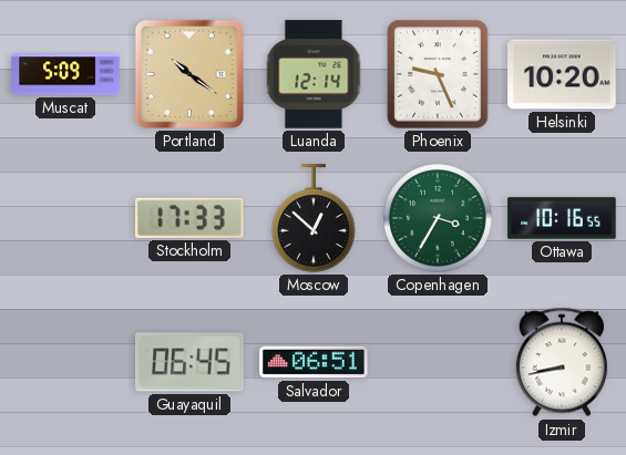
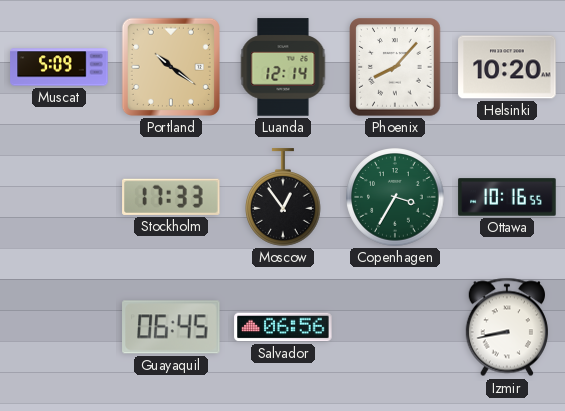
Phoenix: 9:26 -> 8:07
Moscow: 12:52 -> 12:54
Salvador: 06:51 -> 06:56
